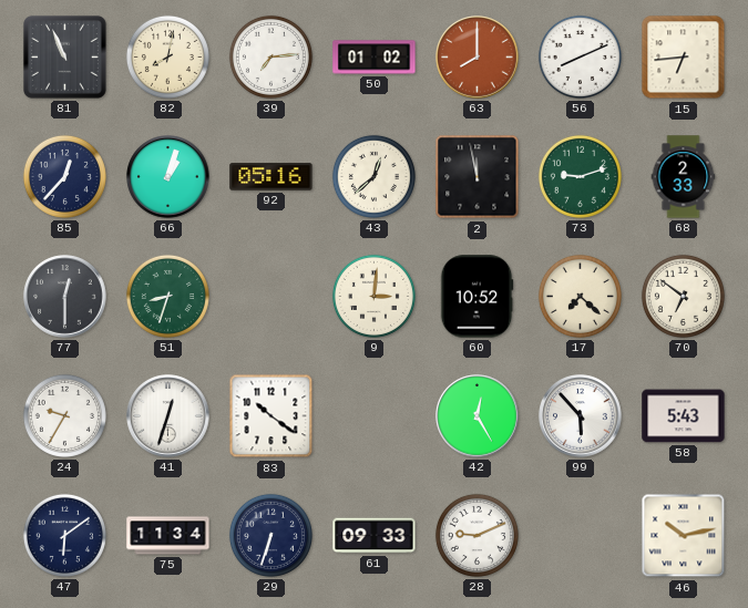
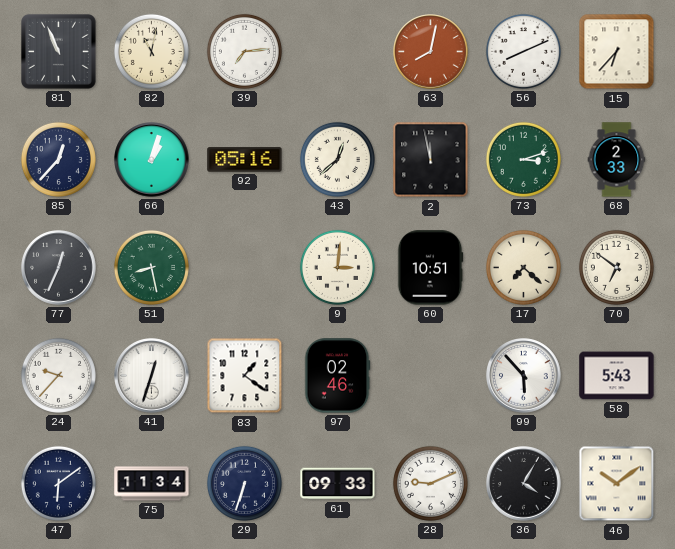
82: 8:02 -> 11:02
50: 01:02 -> none
63: 8:00 -> 8:02
15: 6:44 -> 6:37
73: 9:12 -> 3:12
77: 12:30 -> 12:34
51: 8:33 -> 8:28
60: 10:52 -> 10:51
24: 9:35 -> 9:37
83: 10:21 -> 1:21
97: none -> 02:46
42: 12:25 -> none
36: none -> 4:05
46: 10:13 -> 10:09
